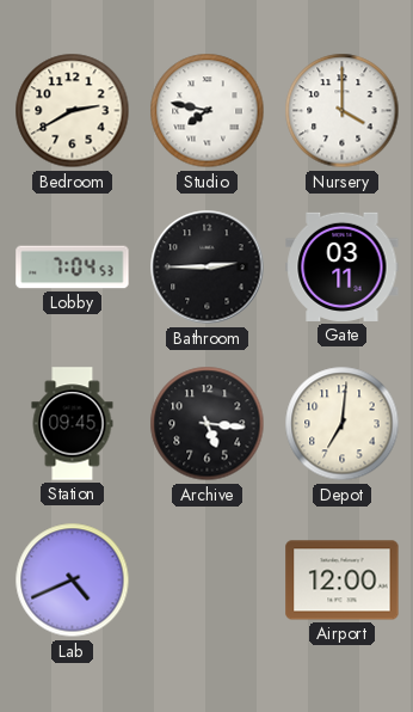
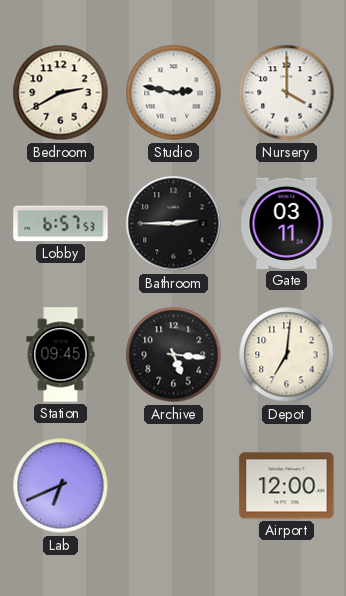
Studio: 7:47 -> 2:47
Lobby: 7:04 -> 6:57
Lab: 4:41 -> 6:41
